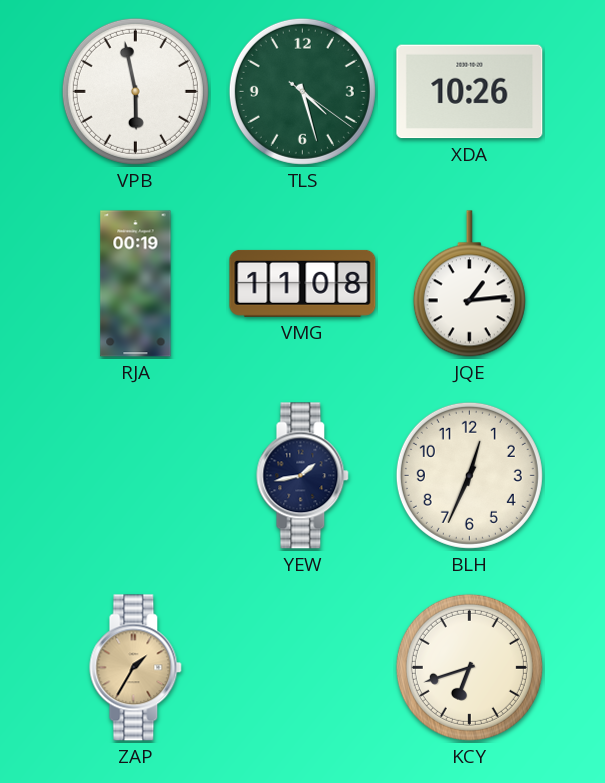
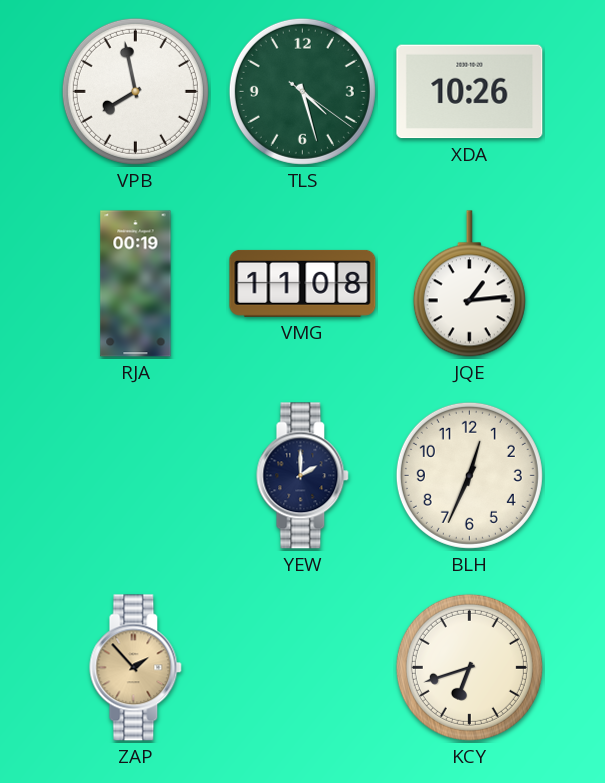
VPB: 5:58 -> 7:58
YEW: 1:43 -> 2:00
ZAP: 1:35 -> 1:53
